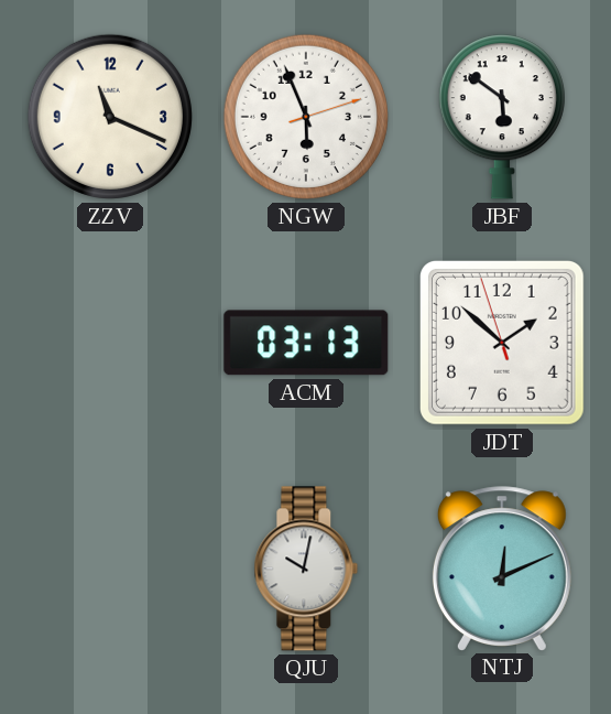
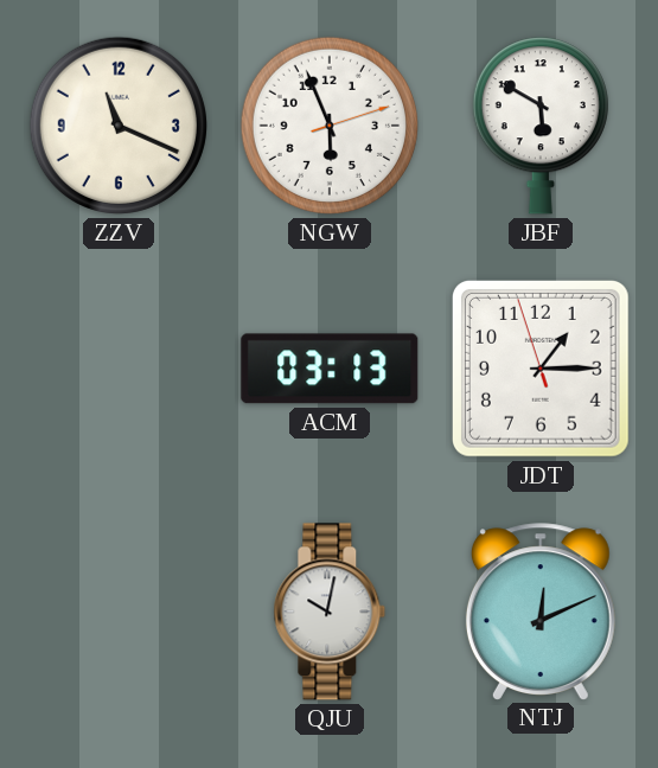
JBF: 5:51 -> 5:50
JDT: 1:51 -> 1:14
